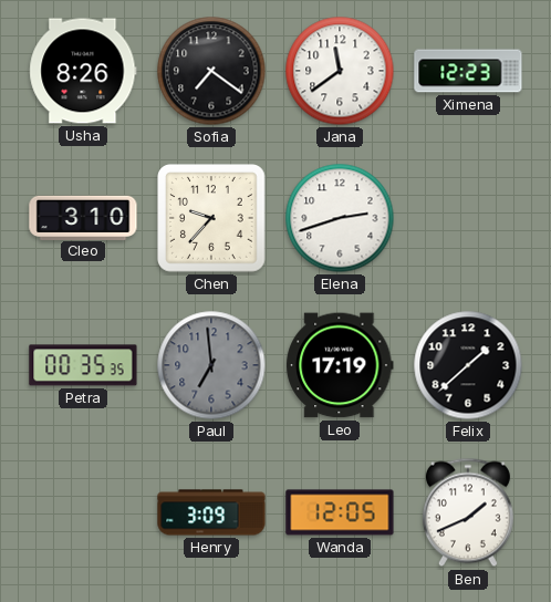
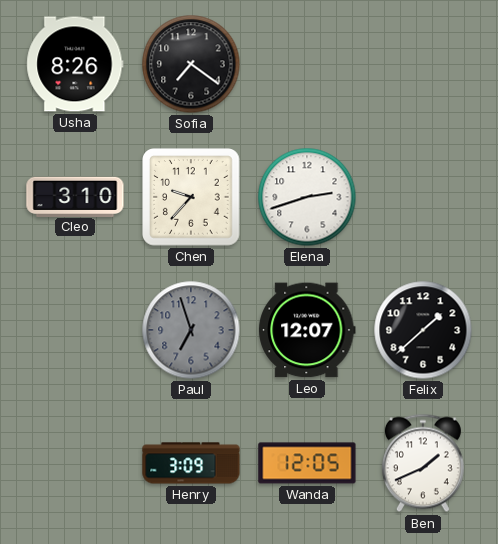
Jana: 11:39 -> none
Ximena: 12:23 -> none
Petra: 00:35 -> none
Paul: 6:59 -> 6:57
Leo: 17:19 -> 12:07
